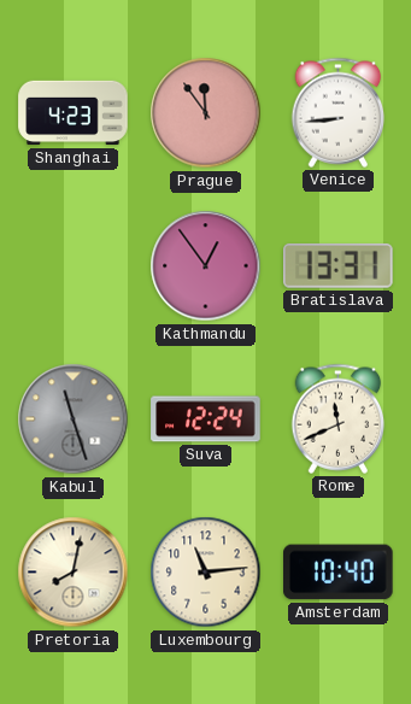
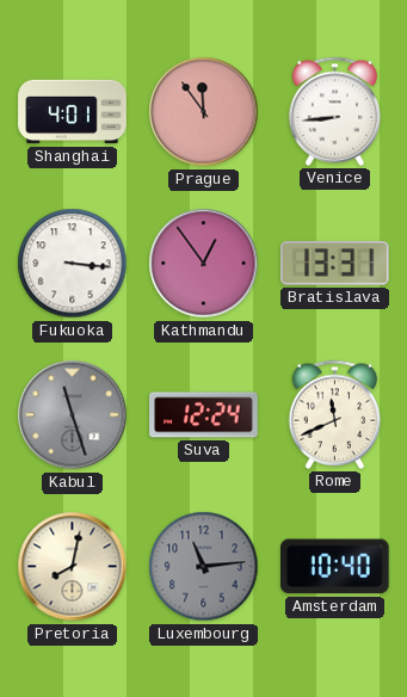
Shanghai: 4:23 -> 4:01
Fukuoka: none -> 3:16
Luxembourg dial: cream -> grey
